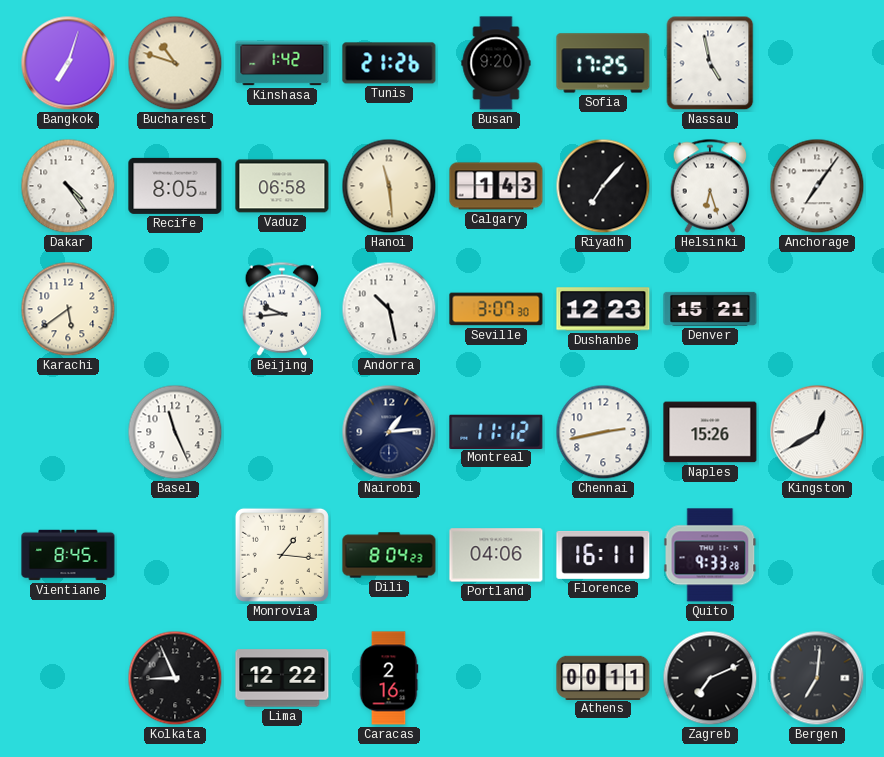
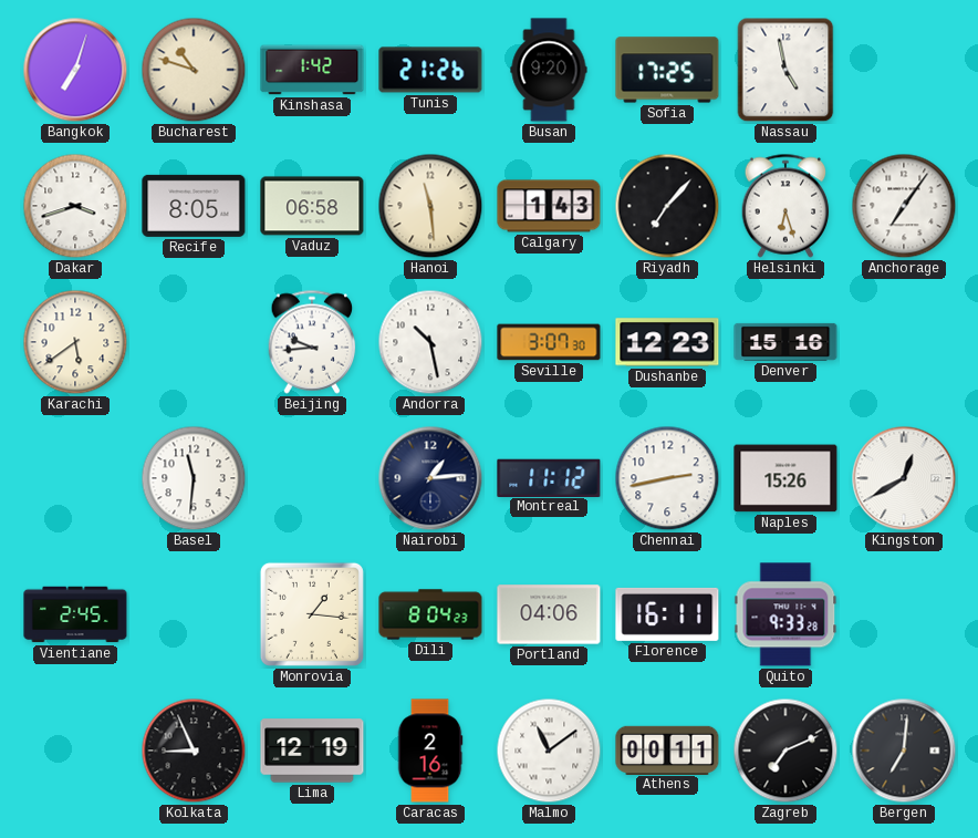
Dakar: 4:24 -> 3:42
Denver: 15:21 -> 15:16
Basel: 11:26 -> 11:31
Vientiane: 8:45 -> 2:45
Lima: 12:22 -> 12:19
Malmo: none -> 11:09
